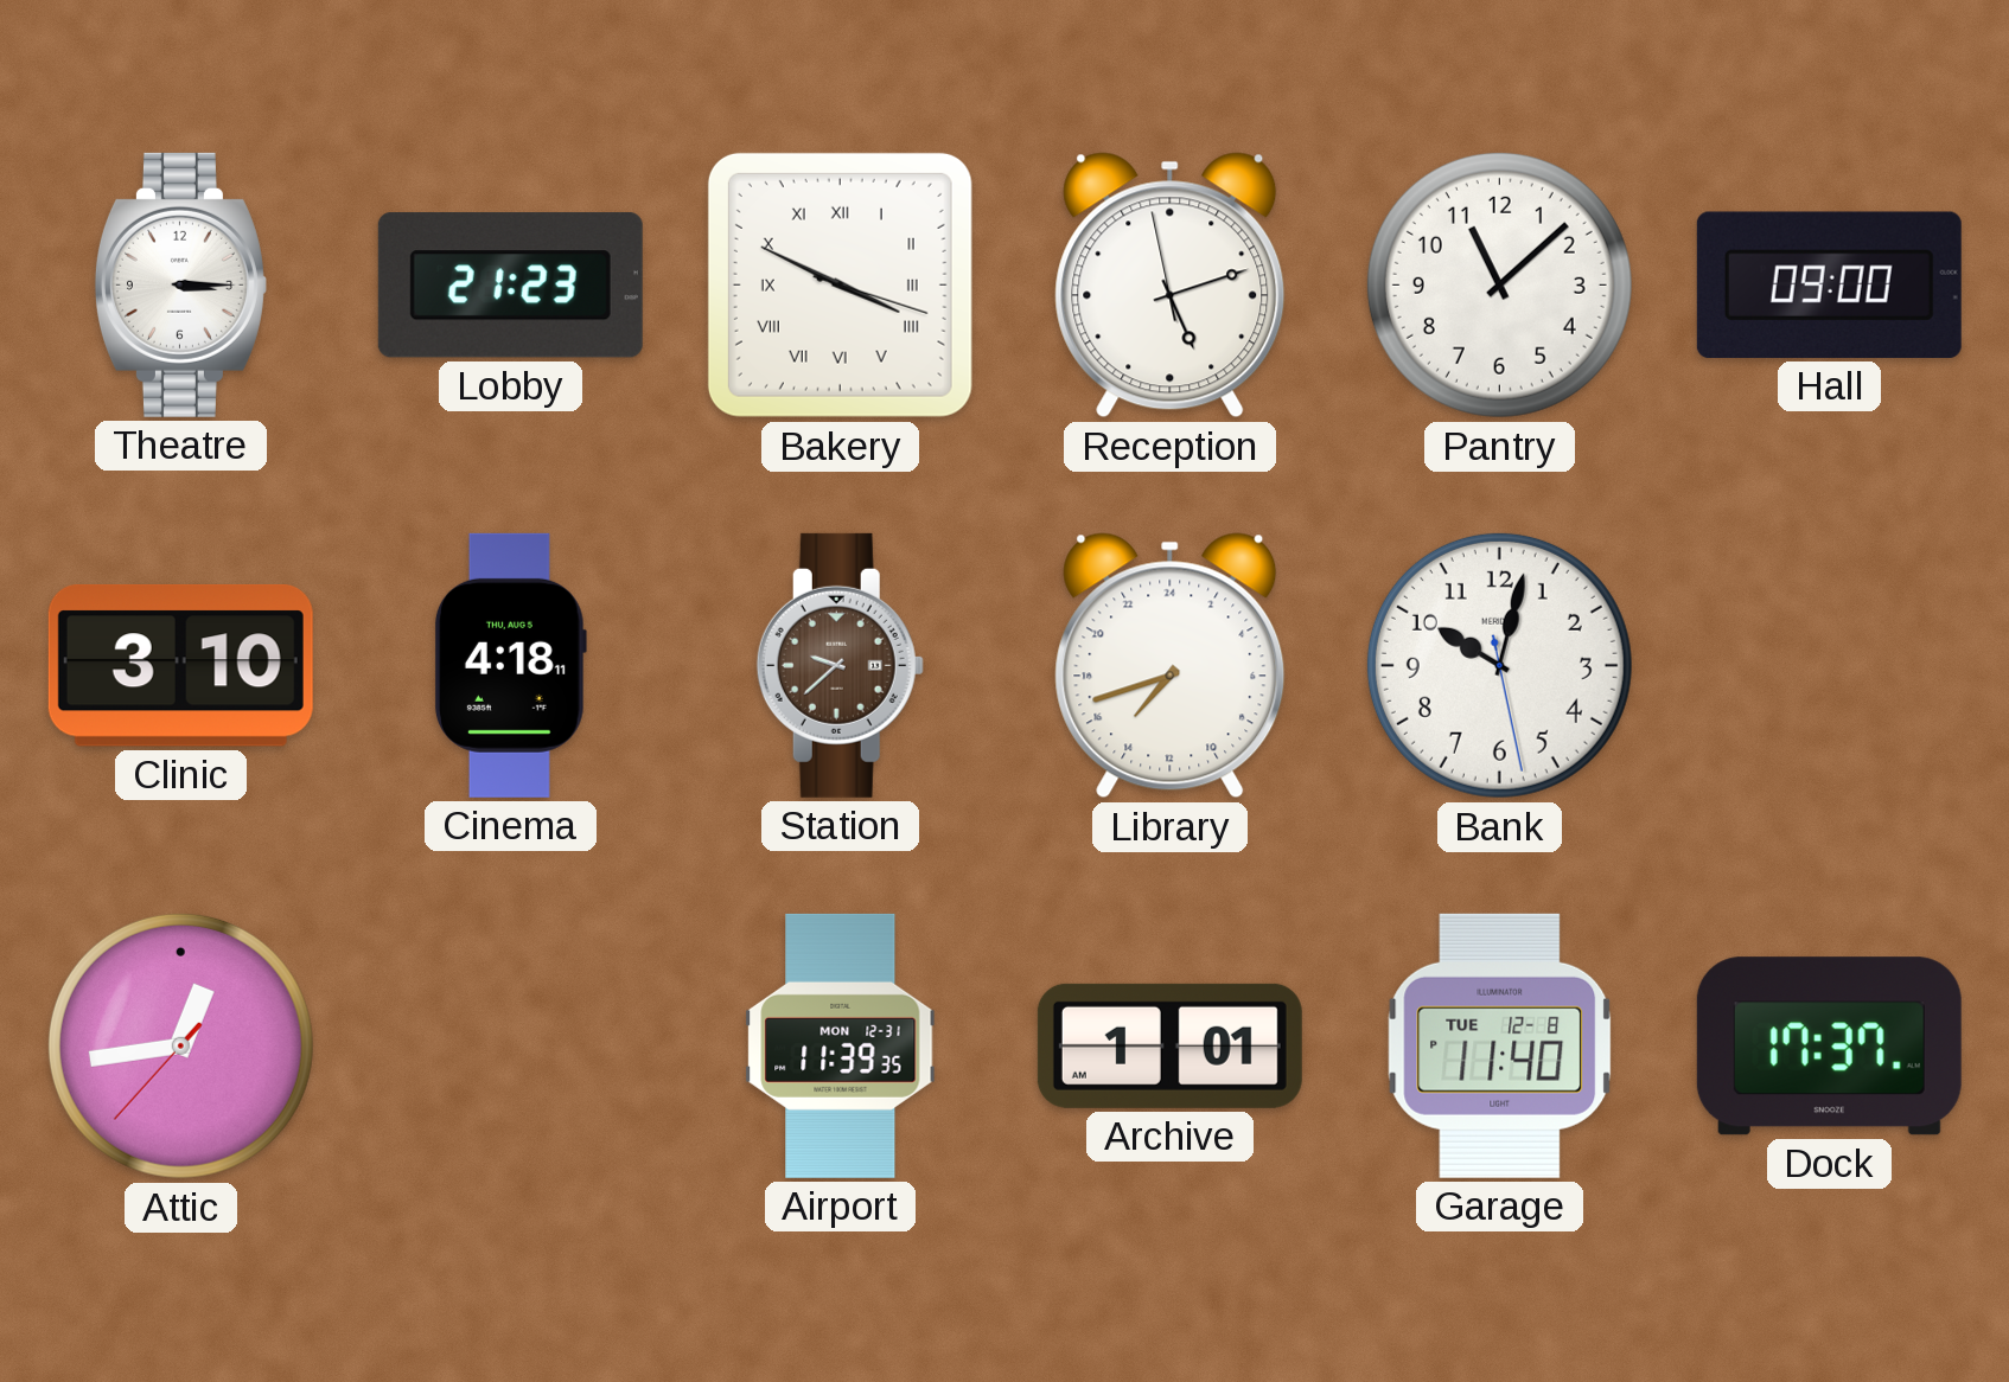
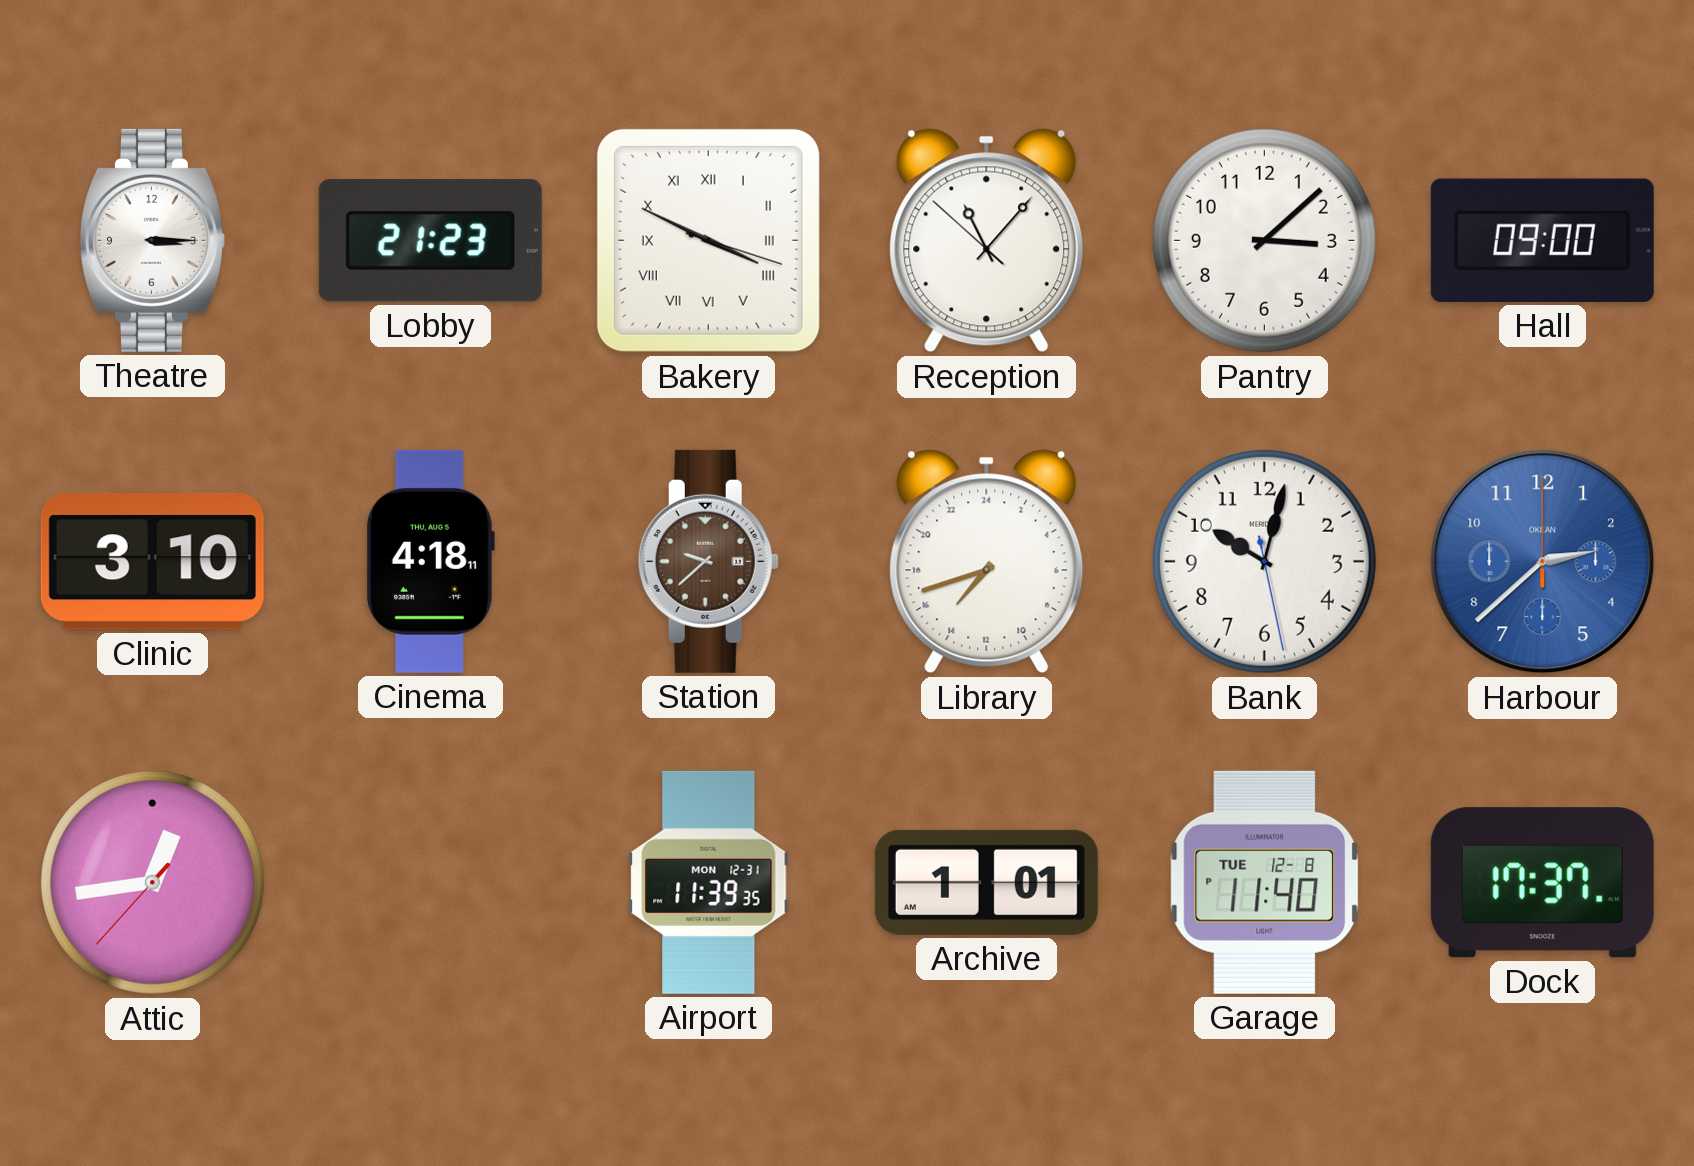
Reception: 5:11 -> 11:06
Pantry: 11:08 -> 3:08
Harbour: none -> 2:38
